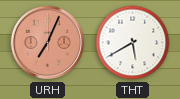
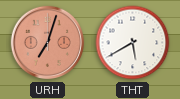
URH: 7:04 -> 7:03
